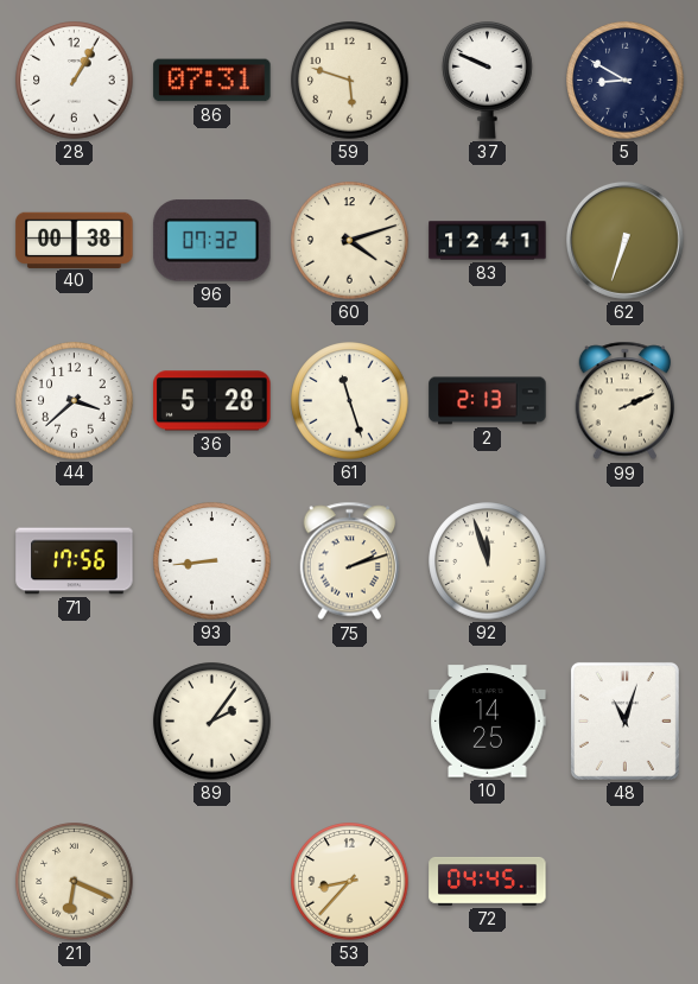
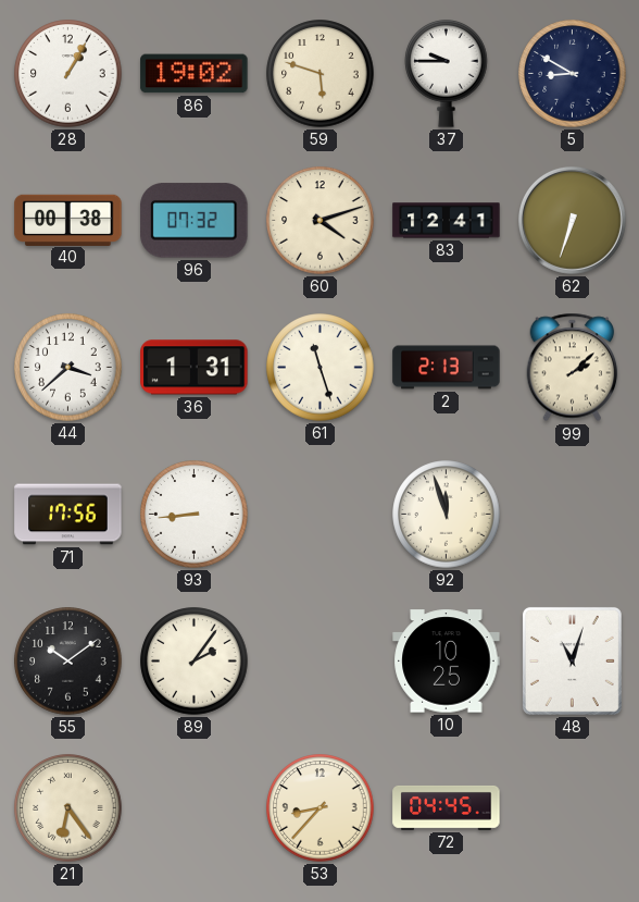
86: 07:31 -> 19:02
37: 9:49 -> 9:45
36: 5:28 -> 1:31
99: 2:11 -> 2:08
75: 2:12 -> none
55: none -> 10:09
10: 14:25 -> 10:25
21: 6:19 -> 6:24
